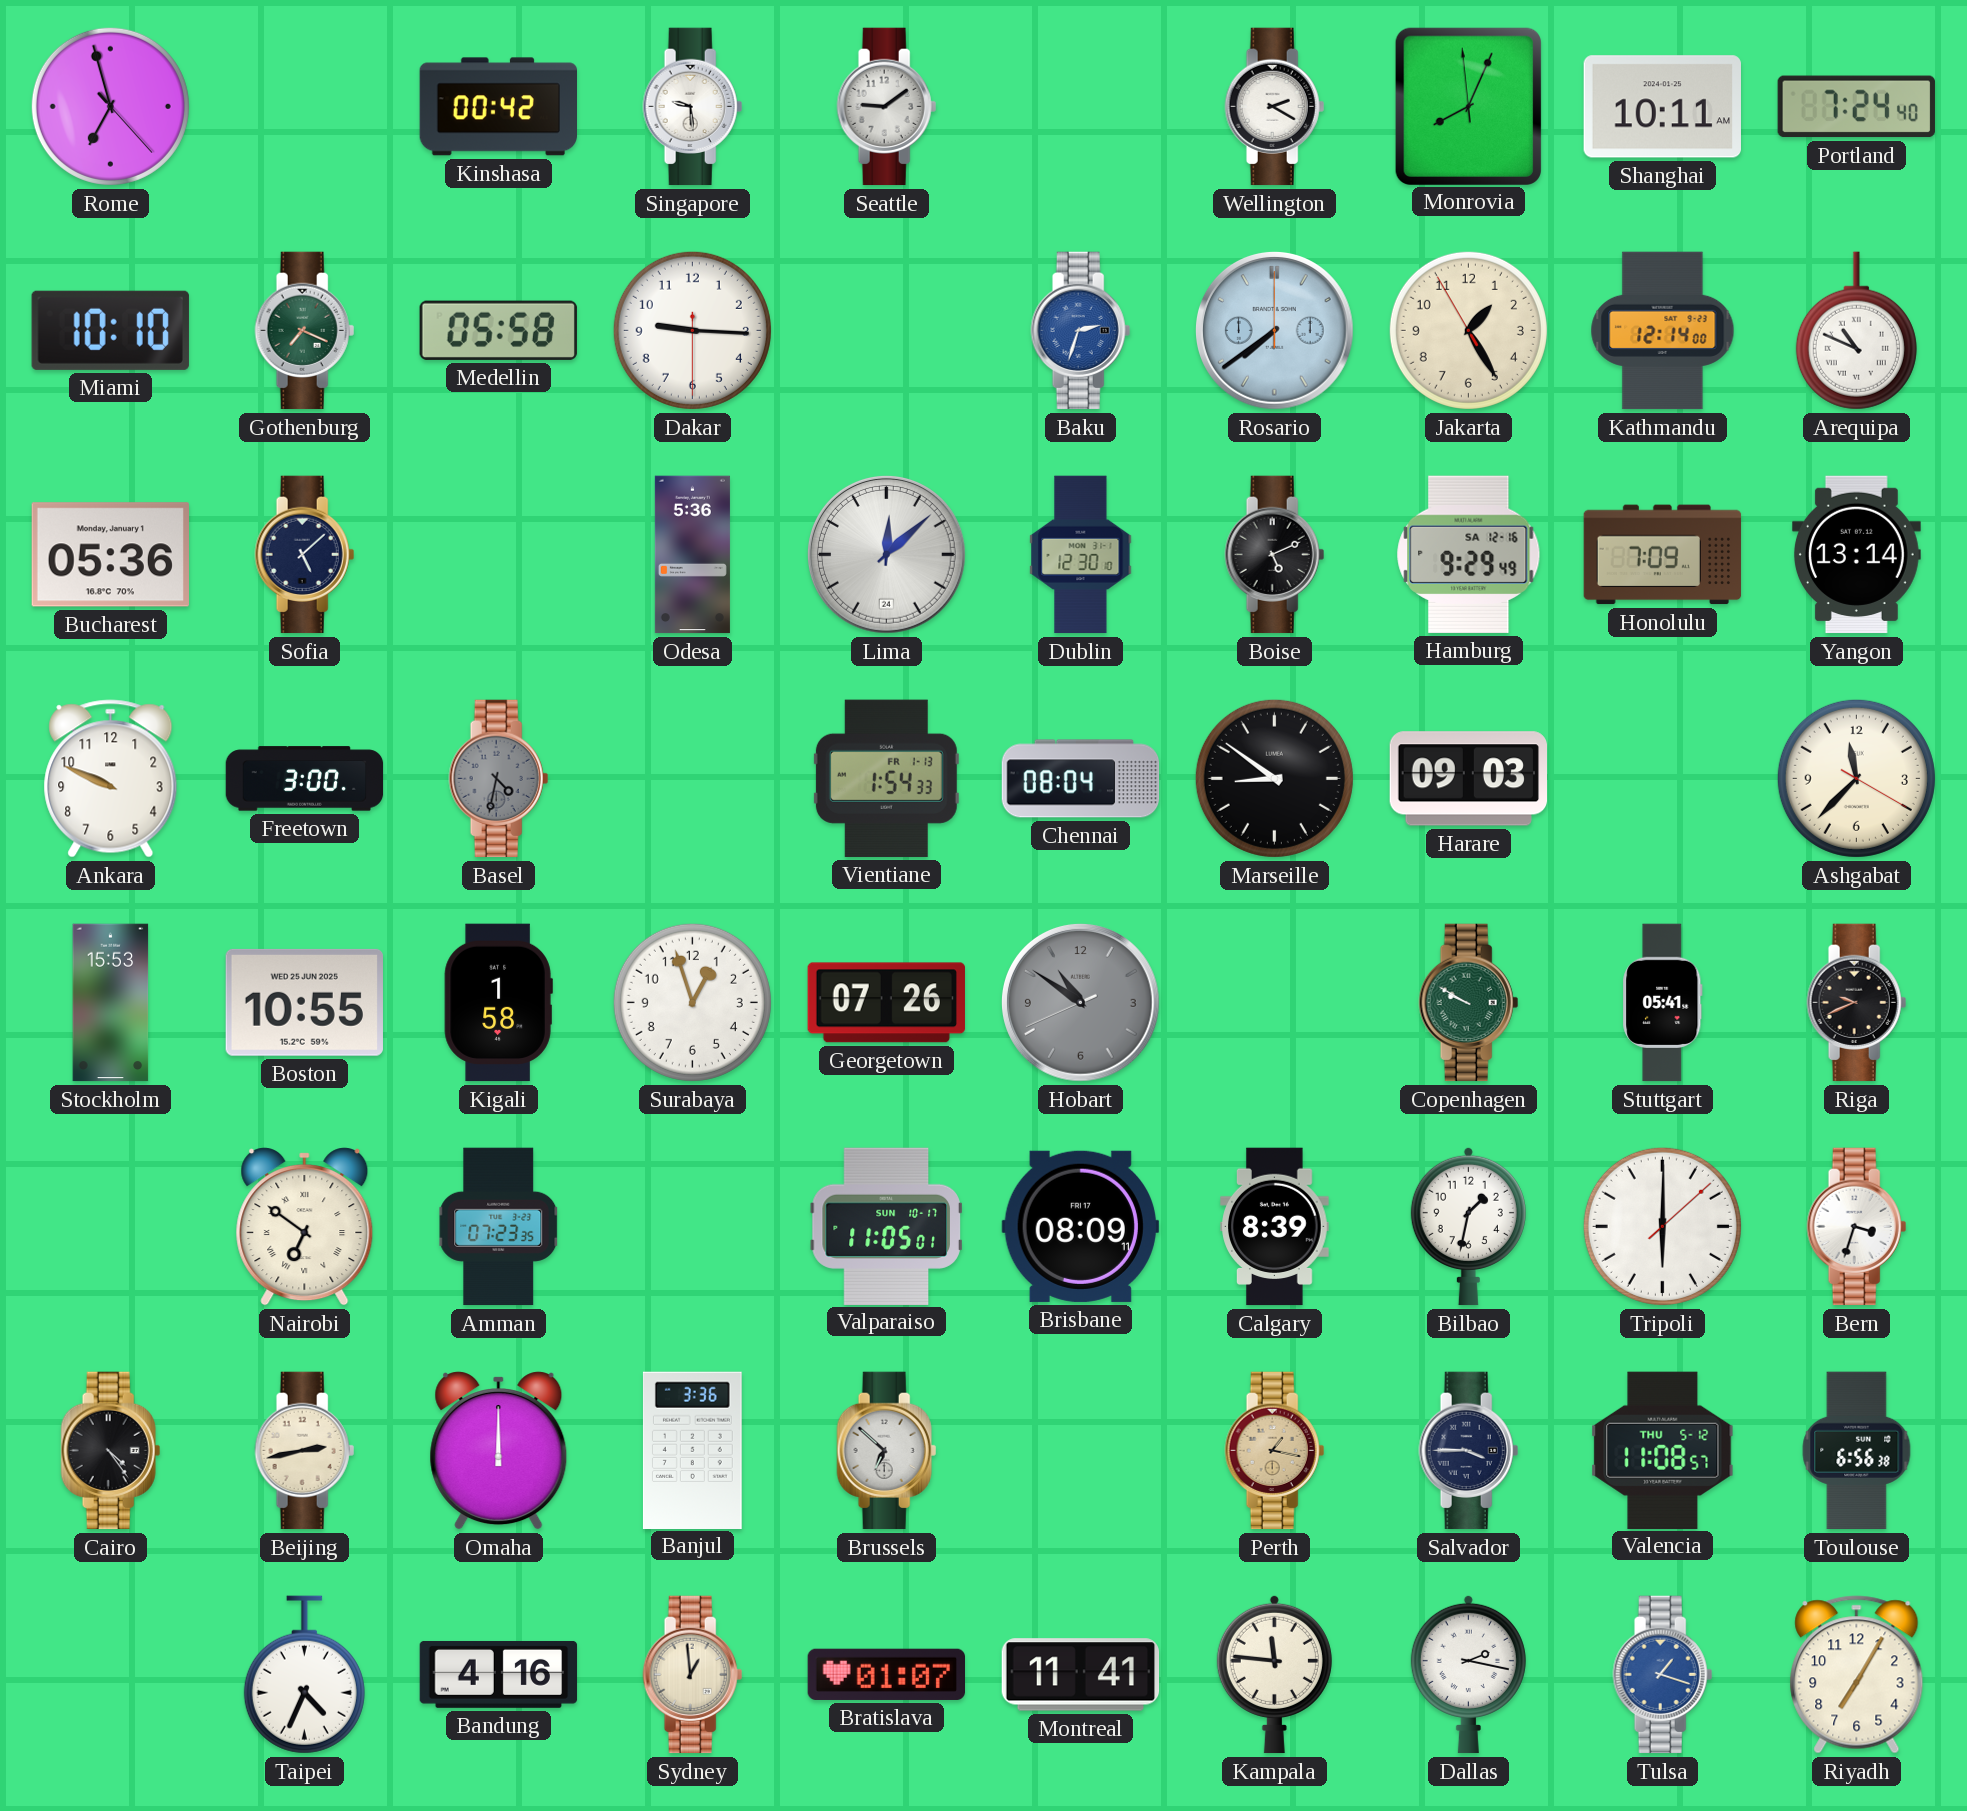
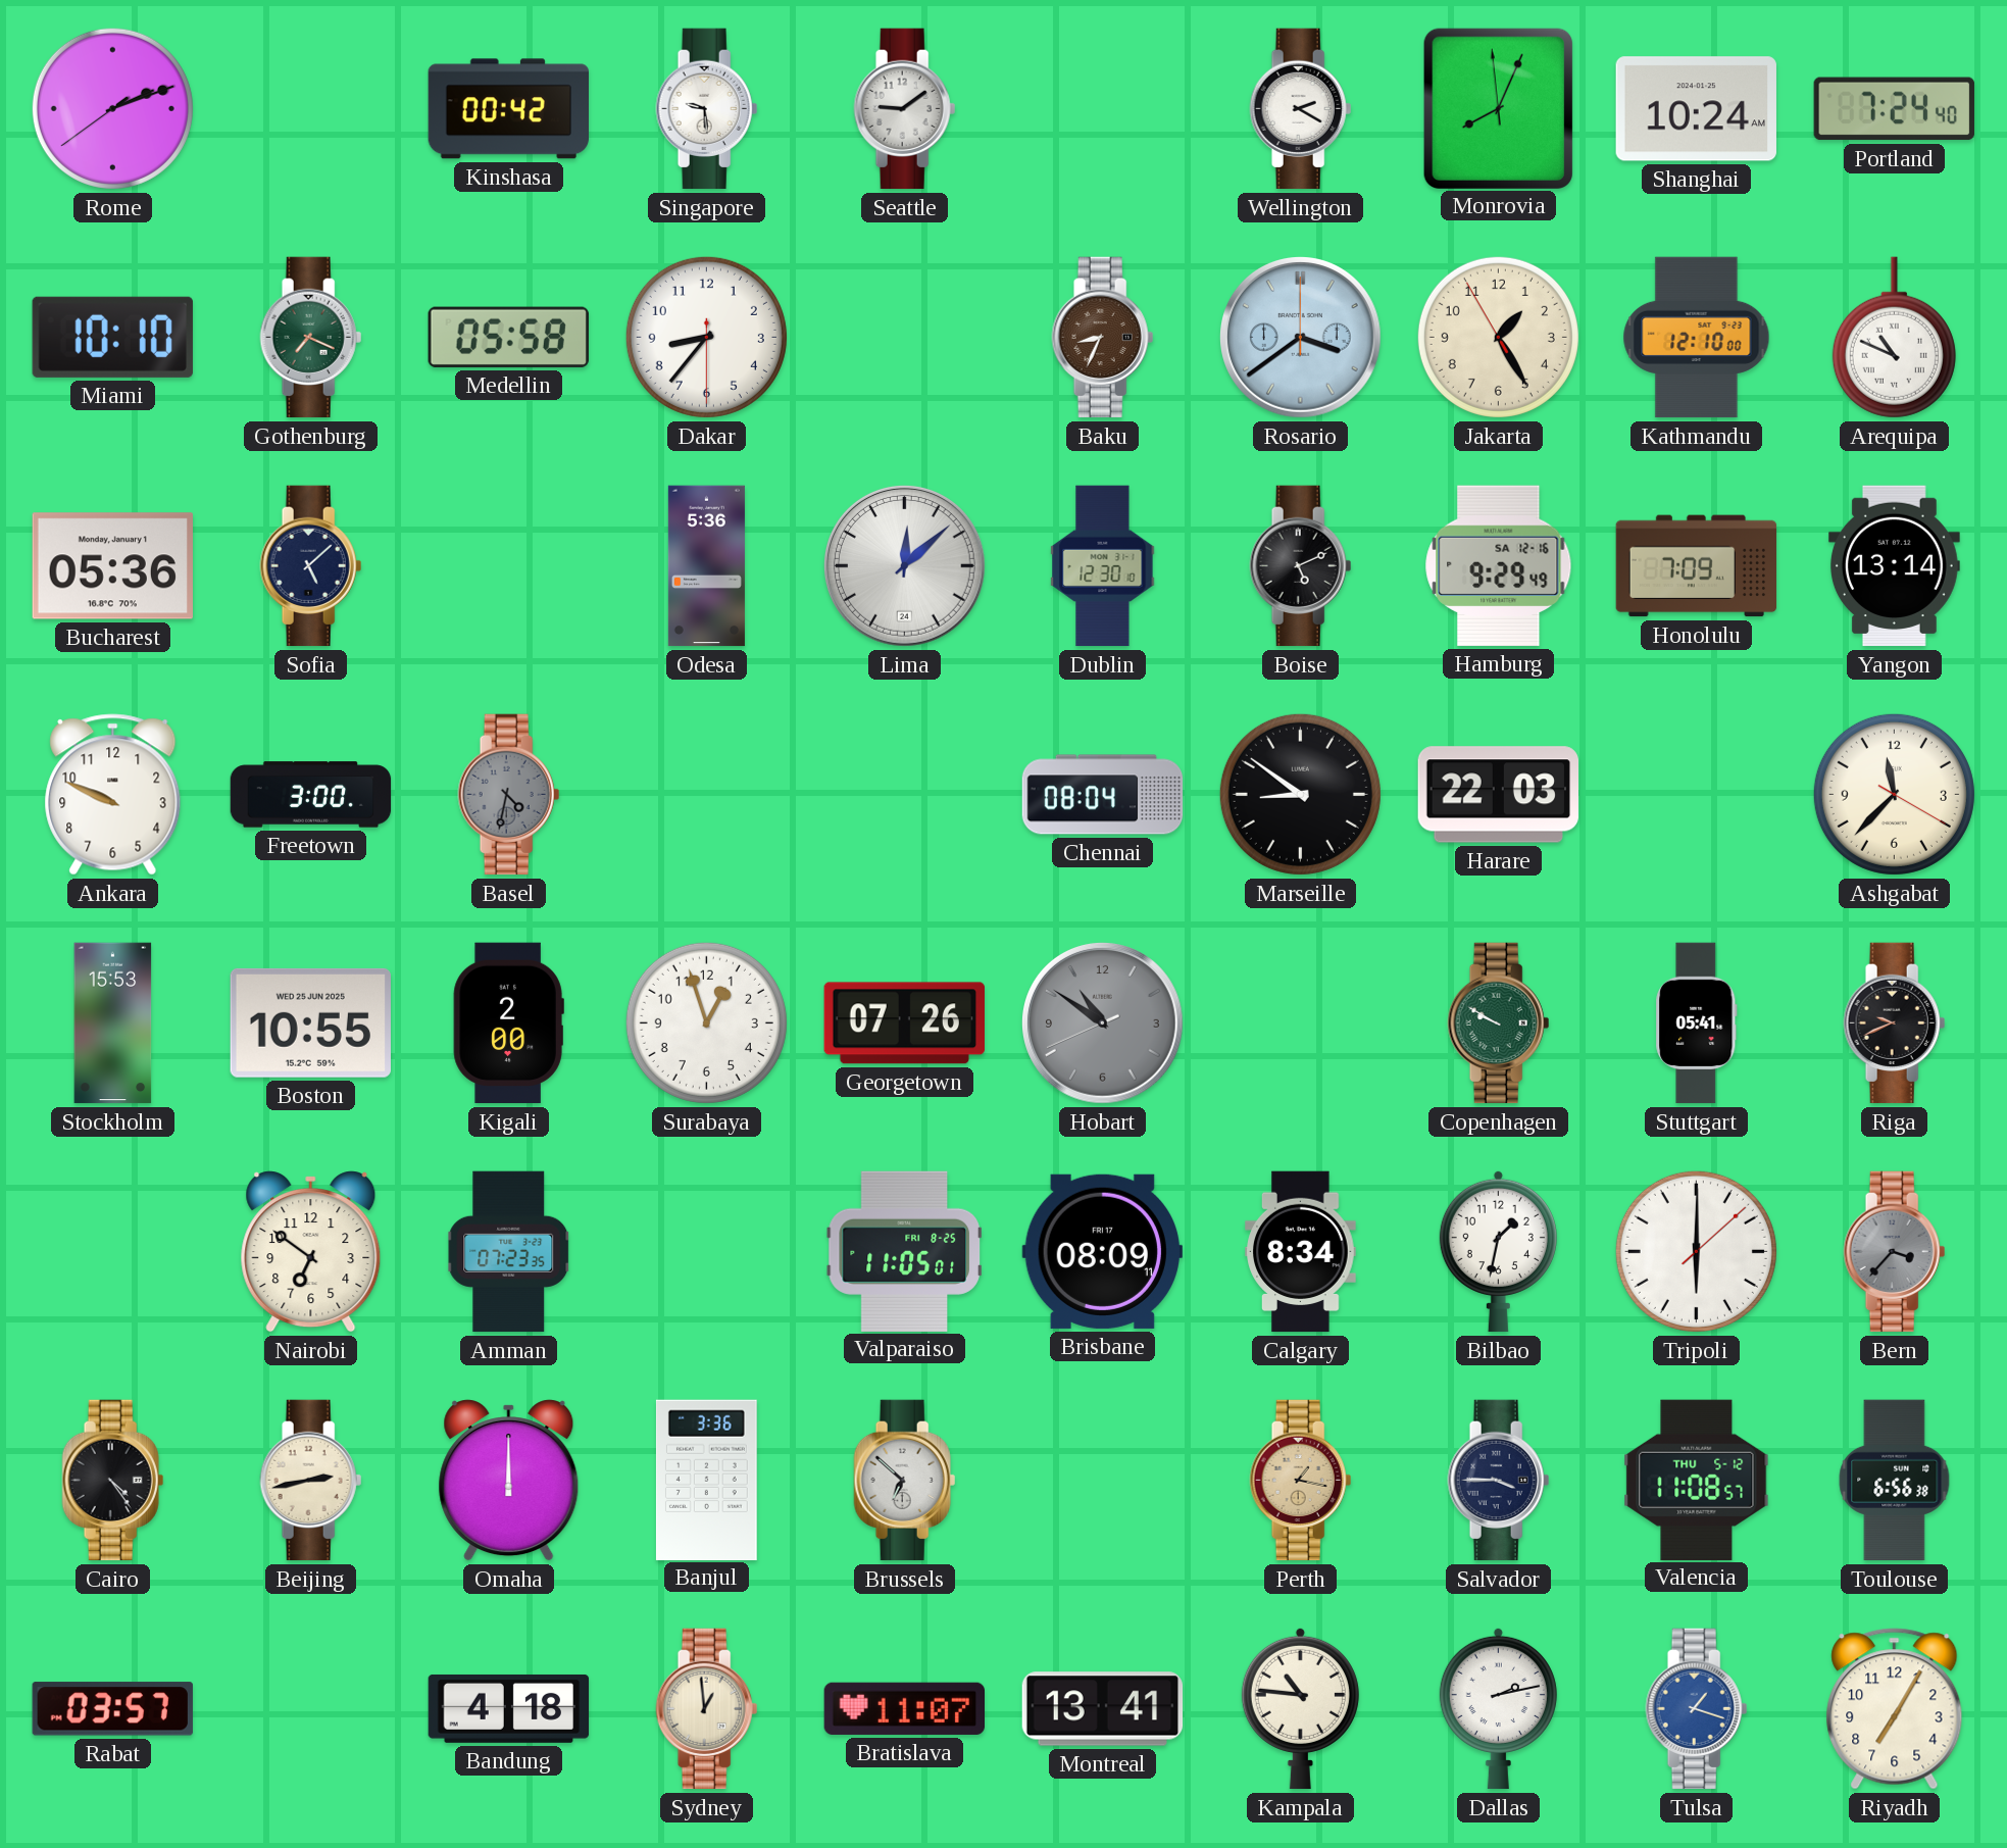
Rome: 6:57 -> 2:11
Shanghai: 10:11 -> 10:24
Dakar: 9:15 -> 8:36
Baku: 2:33 -> 8:34
Baku dial: blue -> brown
Rosario: 7:39 -> 3:39
Kathmandu: 12:14 -> 12:10
Vientiane: 1:54 -> none
Harare: 09:03 -> 22:03
Kigali: 1:58 -> 2:00
Nairobi numerals: Roman -> Arabic
Valparaiso date: SUN 10-17 -> FRI 8-25
Calgary: 8:39 -> 8:34
Bern: 3:33 -> 3:37
Bern dial: white -> grey
Rabat: none -> 03:57
Taipei: 4:34 -> none
Bandung: 4:16 -> 4:18
Bratislava: 01:07 -> 11:07
Montreal: 11:41 -> 13:41
Kampala: 11:46 -> 10:46
Dallas: 2:17 -> 2:13
